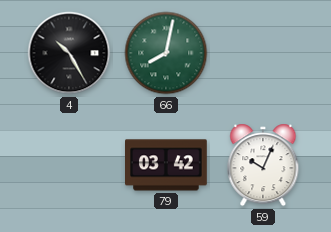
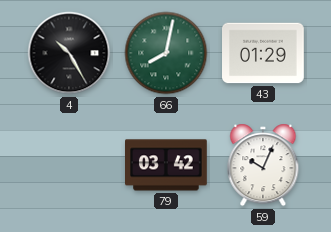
43: none -> 01:29
